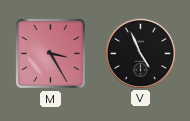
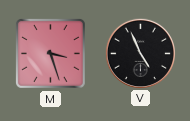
M: 3:25 -> 3:27
